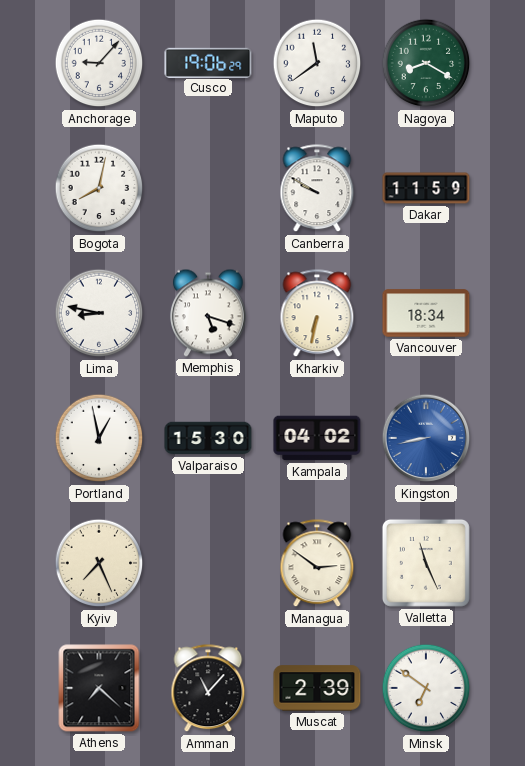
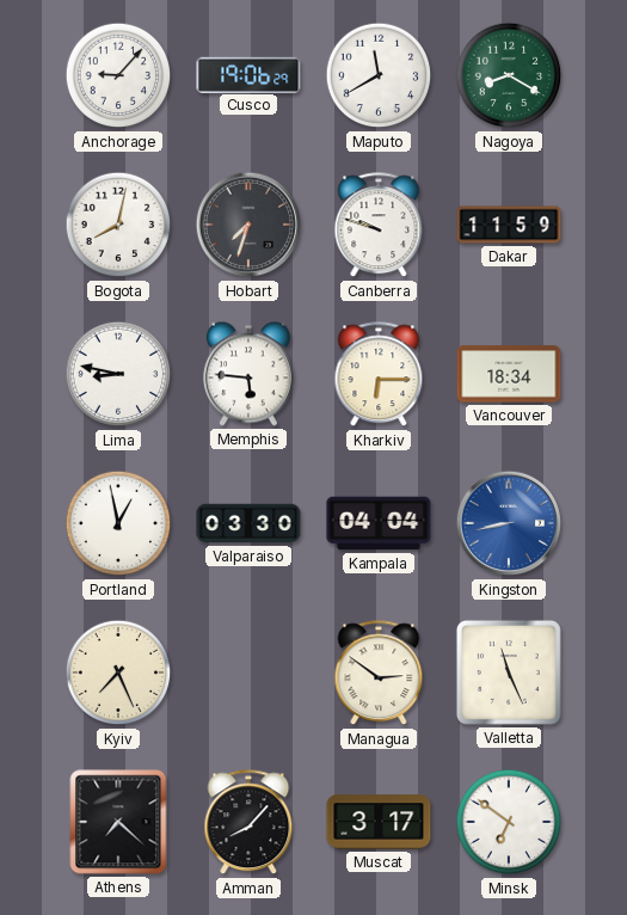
Maputo: 11:39 -> 11:40
Hobart: none -> 7:33
Canberra: 9:50 -> 9:48
Memphis: 5:18 -> 5:46
Kharkiv: 6:32 -> 6:15
Valparaiso: 15:30 -> 03:30
Kampala: 04:02 -> 04:04
Amman: 11:07 -> 8:07
Muscat: 2:39 -> 3:17
